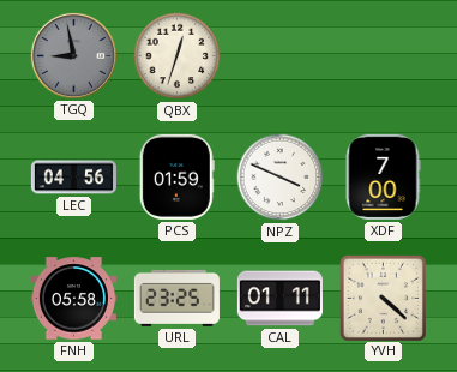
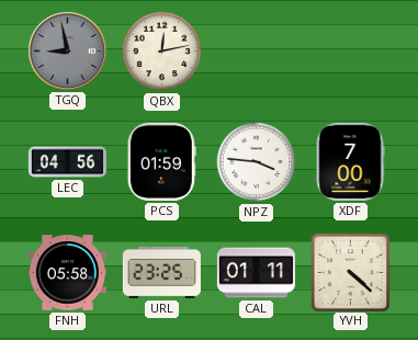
QBX: 12:33 -> 12:13
NPZ: 3:49 -> 3:46
